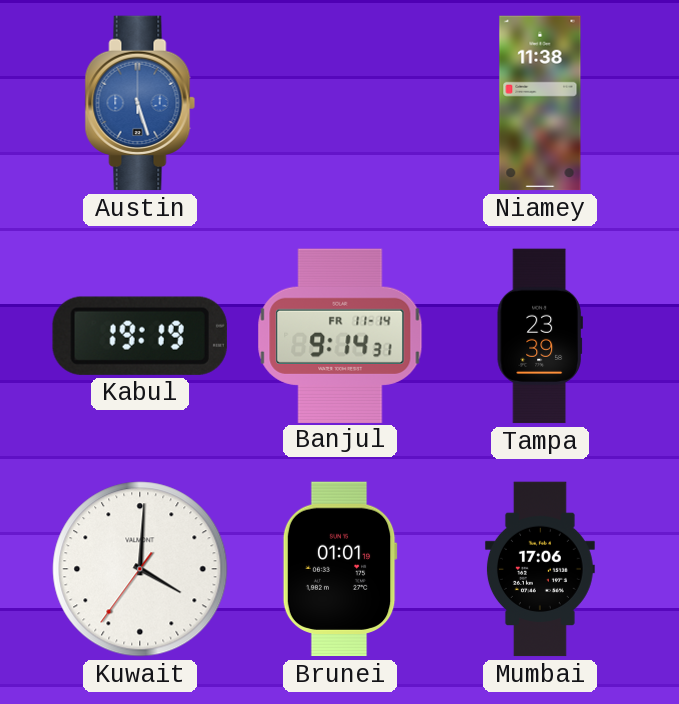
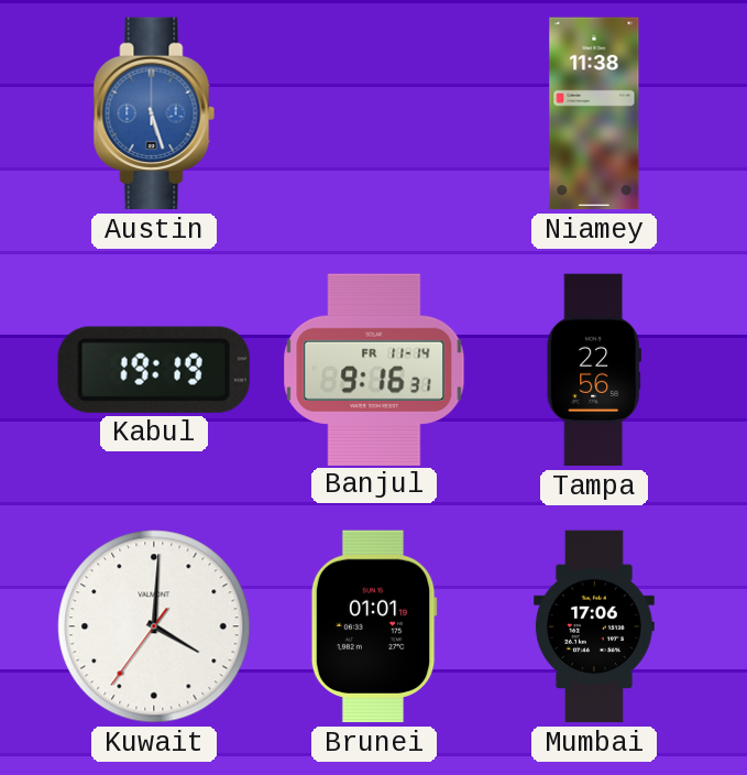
Banjul: 9:14 -> 9:16
Tampa: 23:39 -> 22:56
